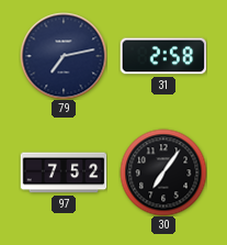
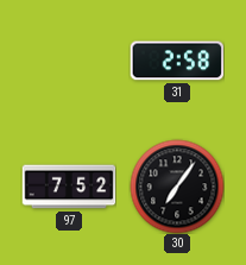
79: 7:13 -> none
